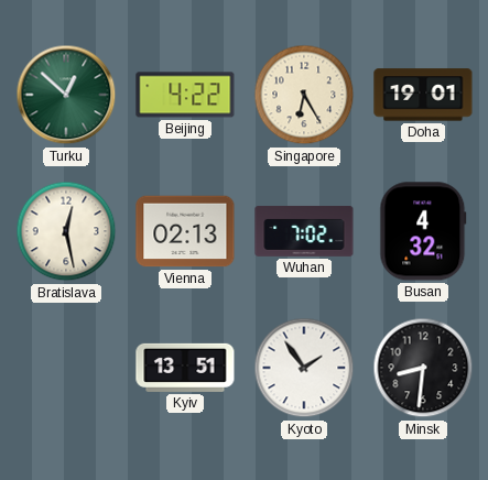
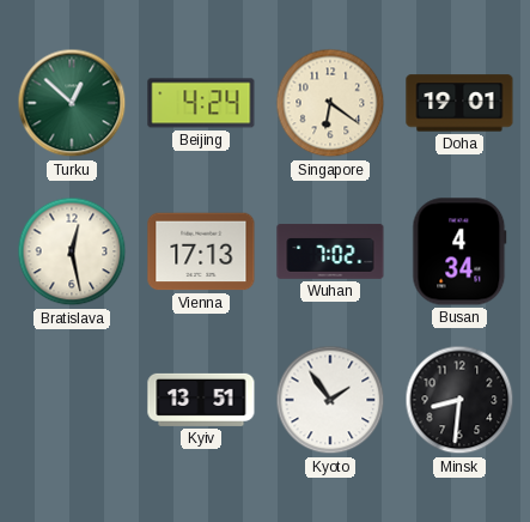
Beijing: 4:22 -> 4:24
Singapore: 6:25 -> 6:21
Vienna: 02:13 -> 17:13
Busan: 4:32 -> 4:34
